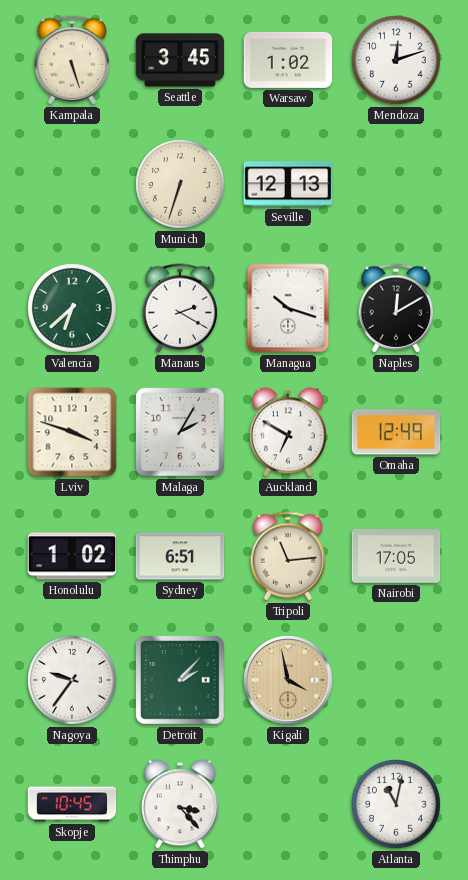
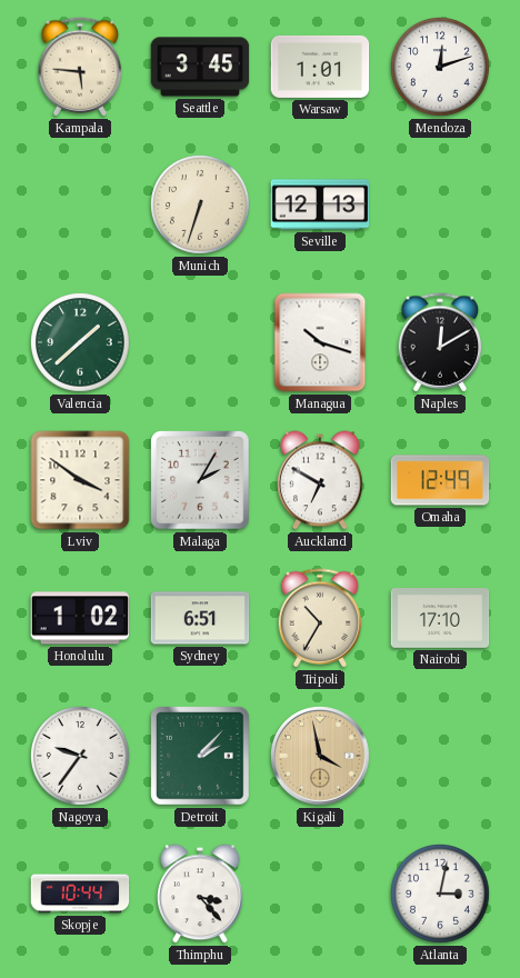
Kampala: 5:27 -> 5:46
Warsaw: 1:02 -> 1:01
Valencia: 6:38 -> 1:38
Manaus: 2:20 -> none
Lviv: 3:48 -> 3:51
Tripoli: 11:14 -> 10:35
Nairobi: 17:05 -> 17:10
Skopje: 10:45 -> 10:44
Atlanta: 11:02 -> 3:02
